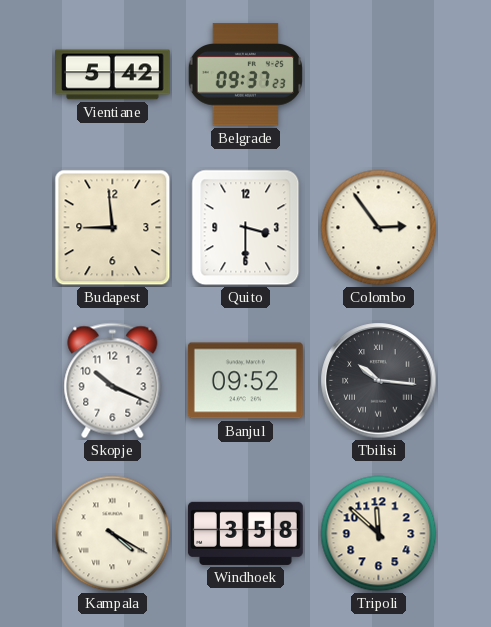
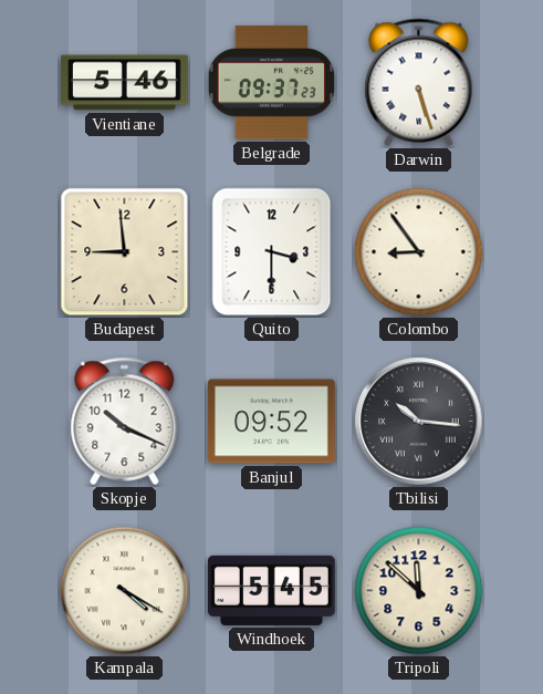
Vientiane: 5:42 -> 5:46
Darwin: none -> 5:27
Colombo: 2:54 -> 8:54
Windhoek: 3:58 -> 5:45
